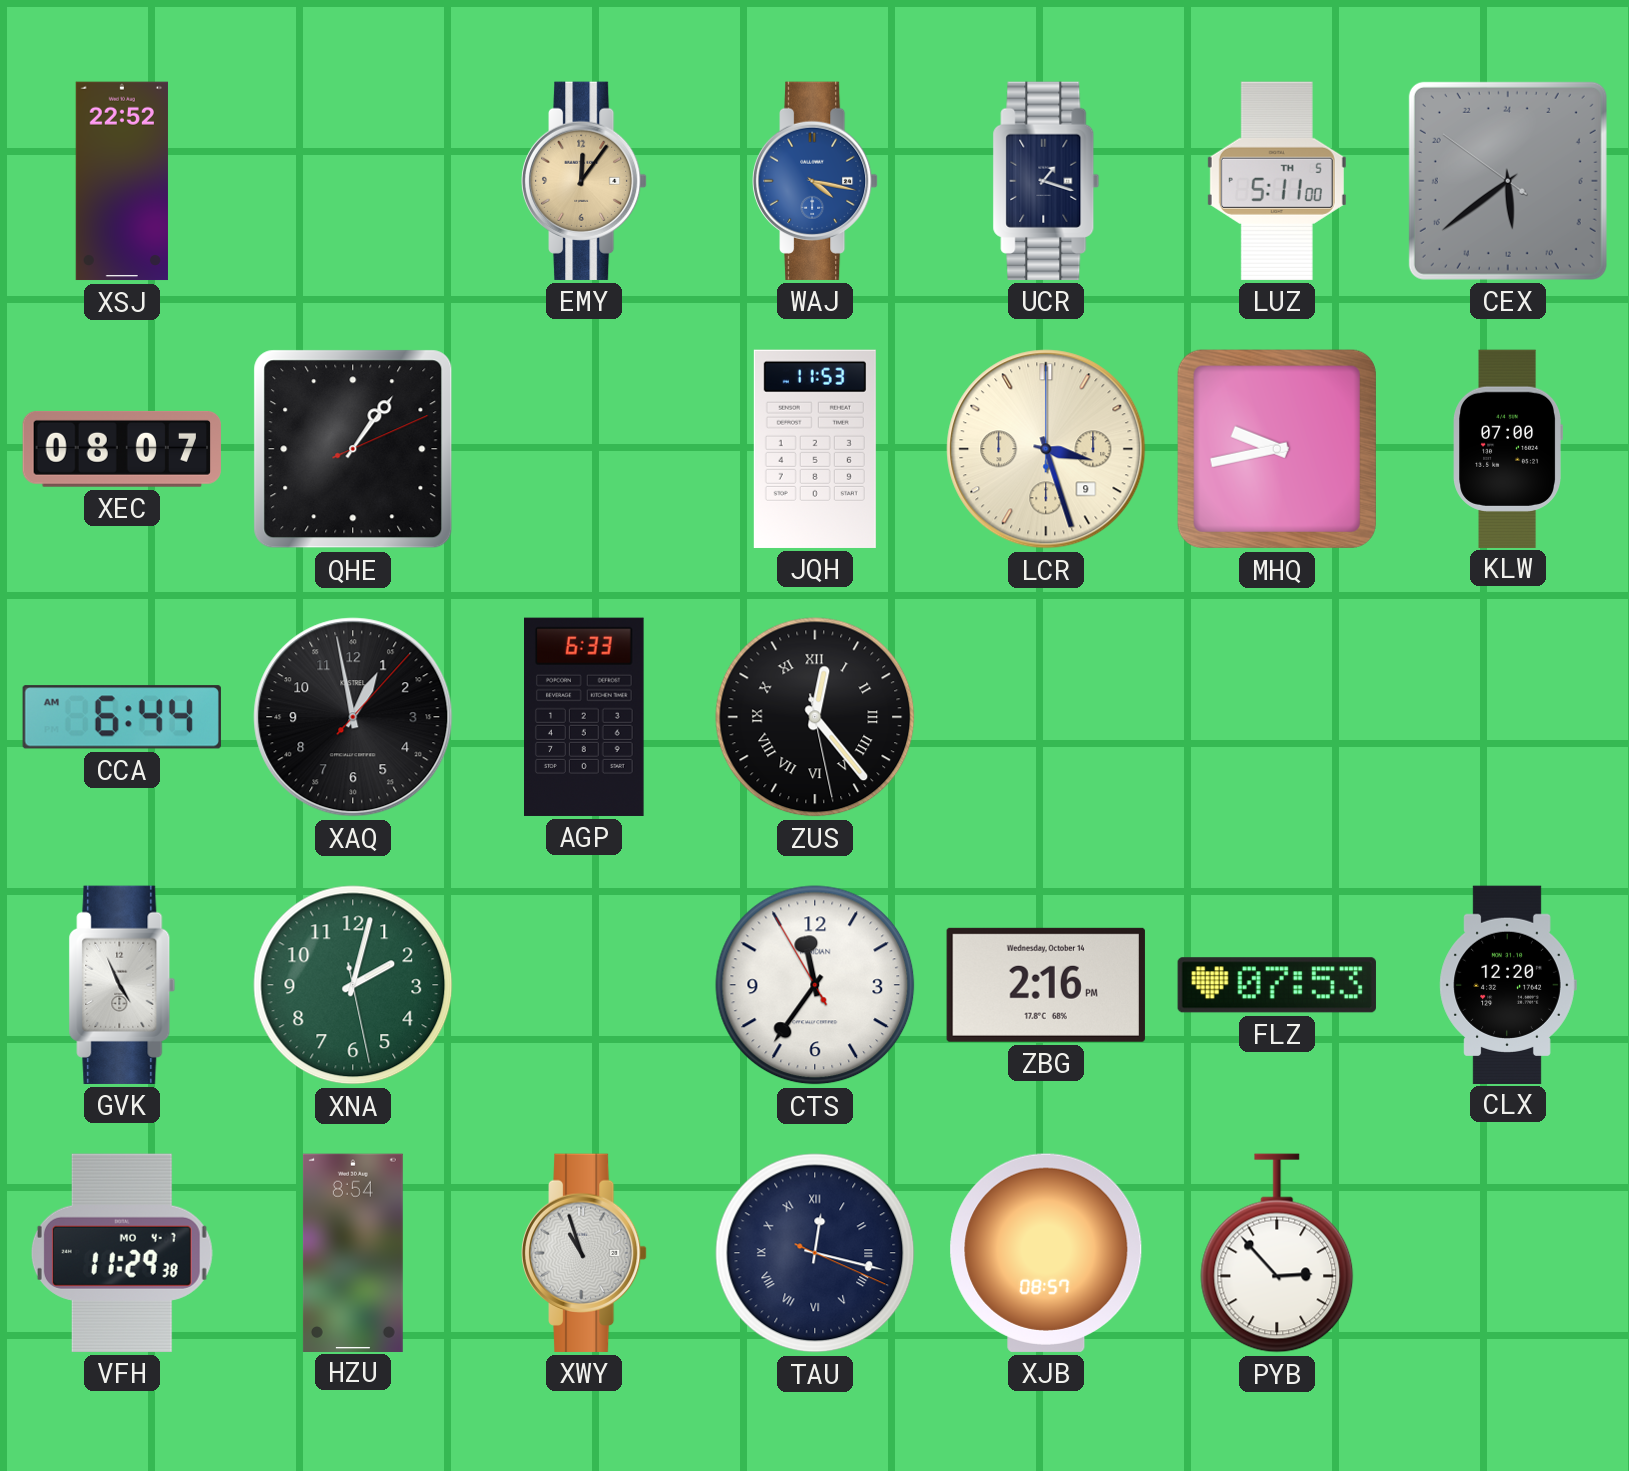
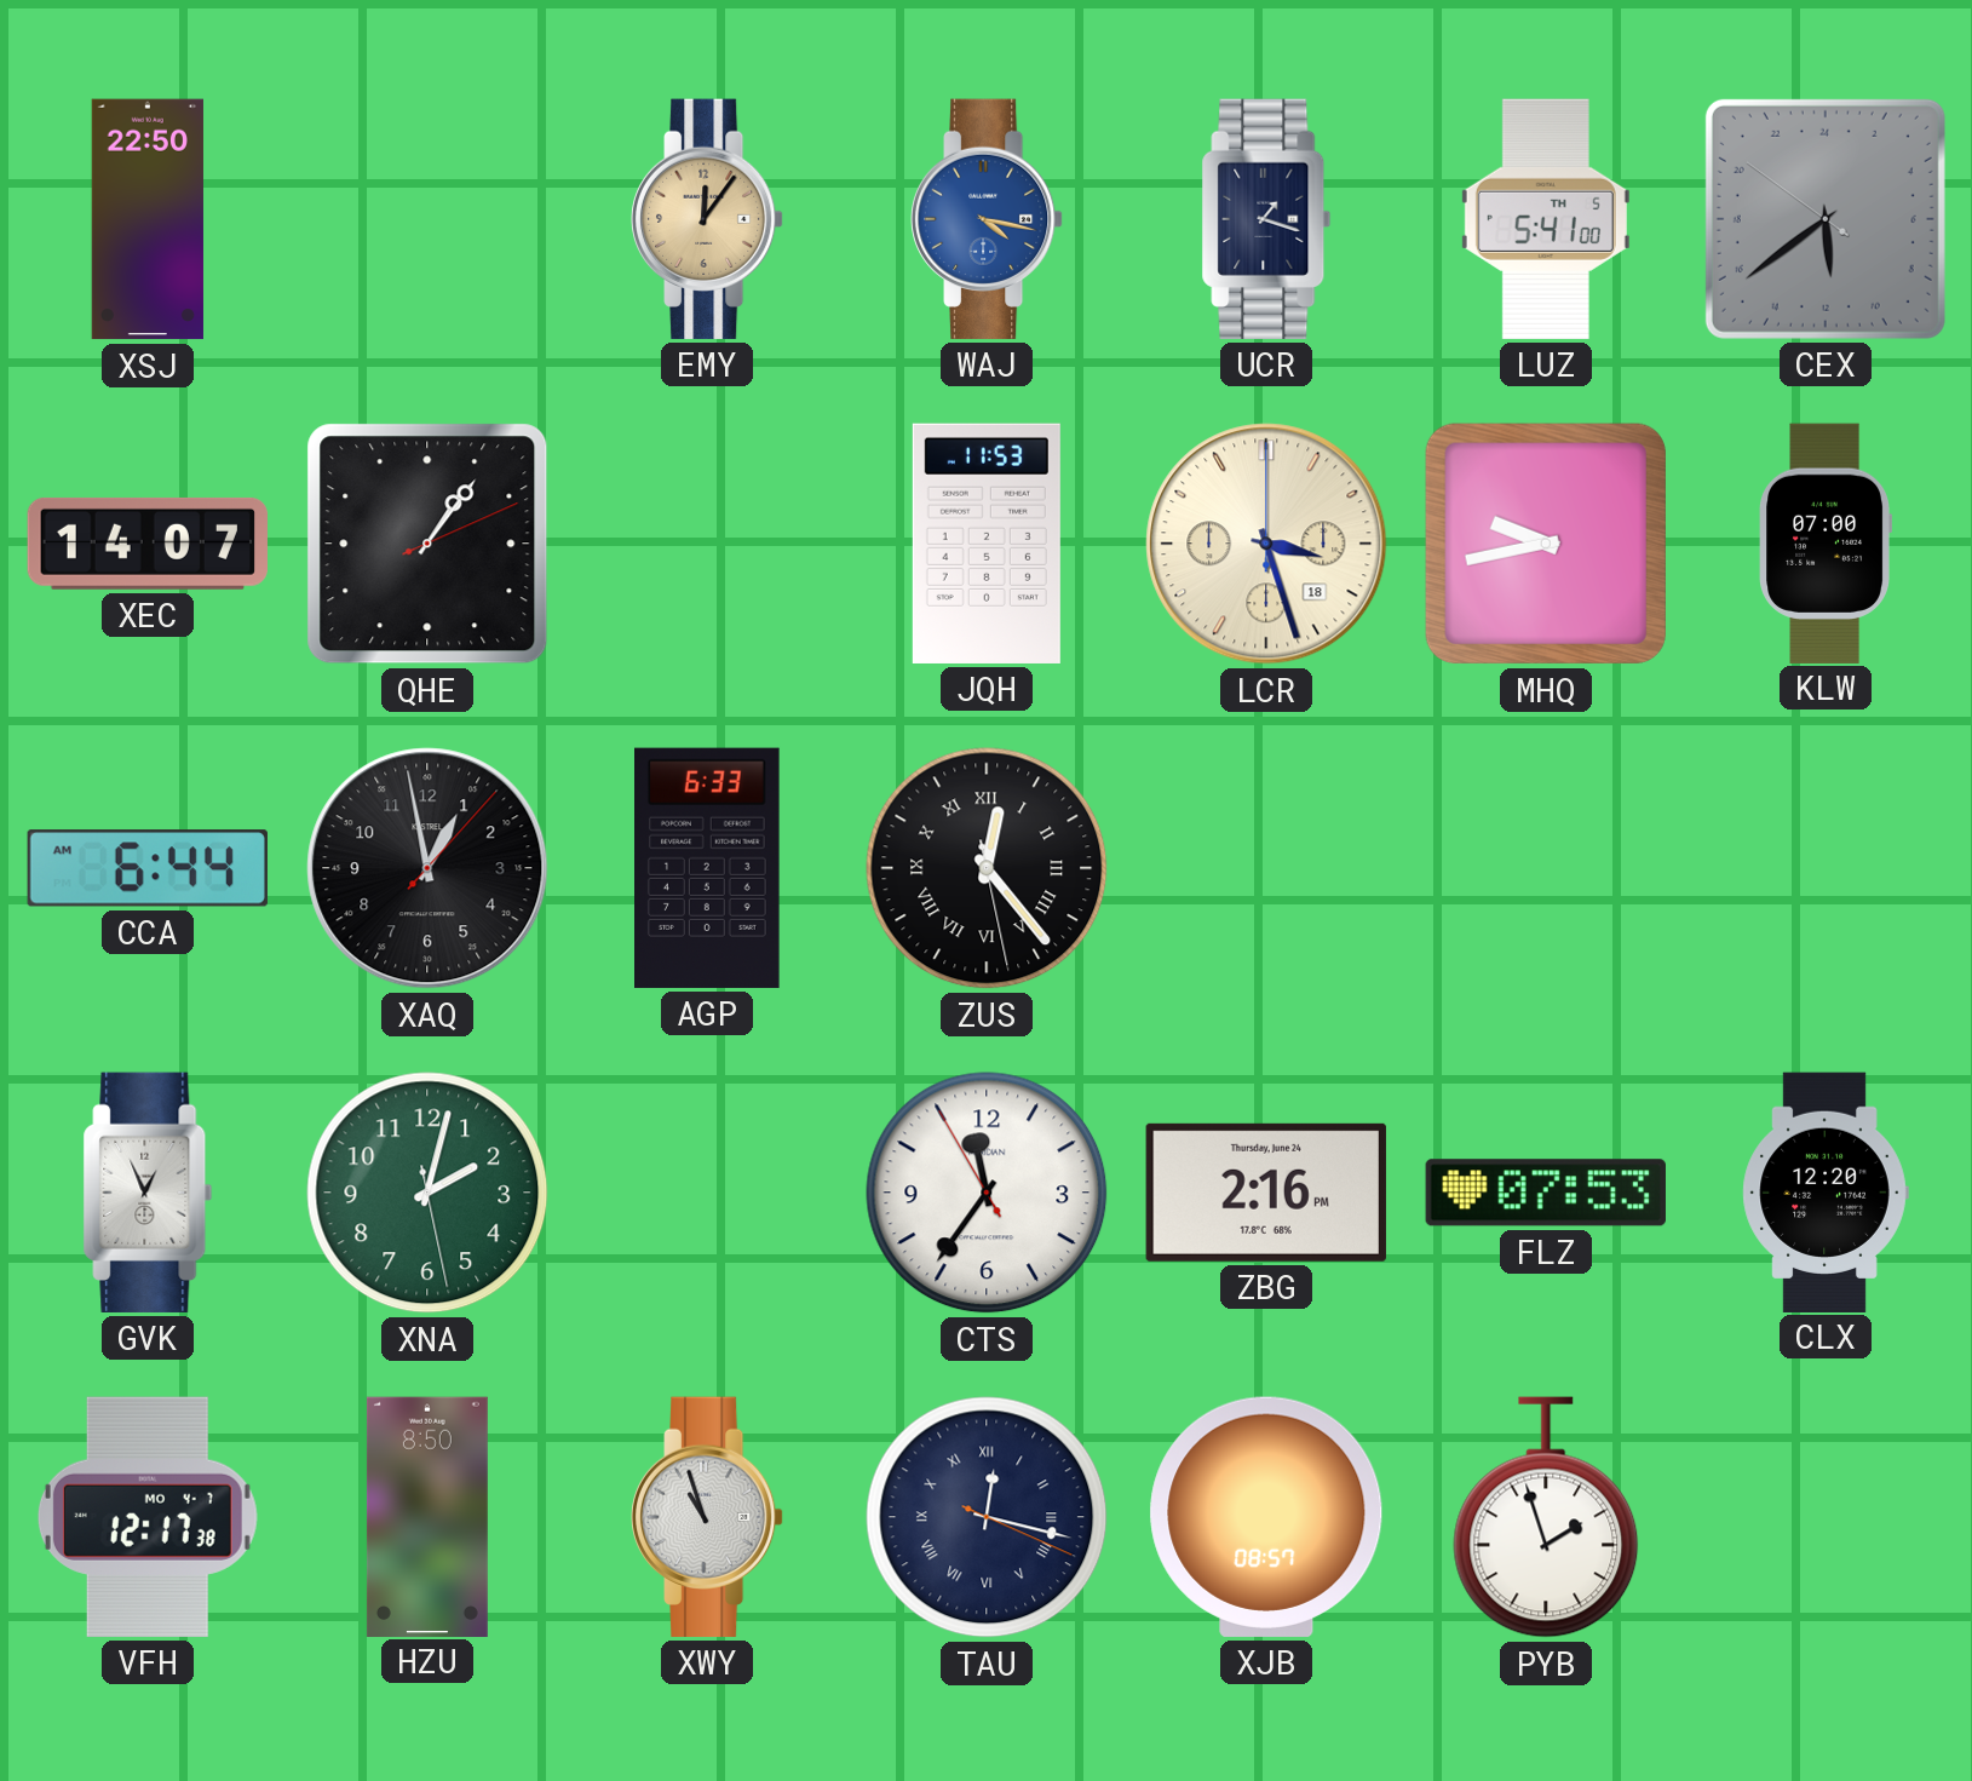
XSJ: 22:52 -> 22:50
LUZ: 5:11 -> 5:41
XEC: 08:07 -> 14:07
LCR date: 9 -> 18
GVK: 4:56 -> 12:56
ZBG date: Wednesday, October 14 -> Thursday, June 24
VFH: 11:29 -> 12:17
HZU: 8:54 -> 8:50
PYB: 2:53 -> 1:57
